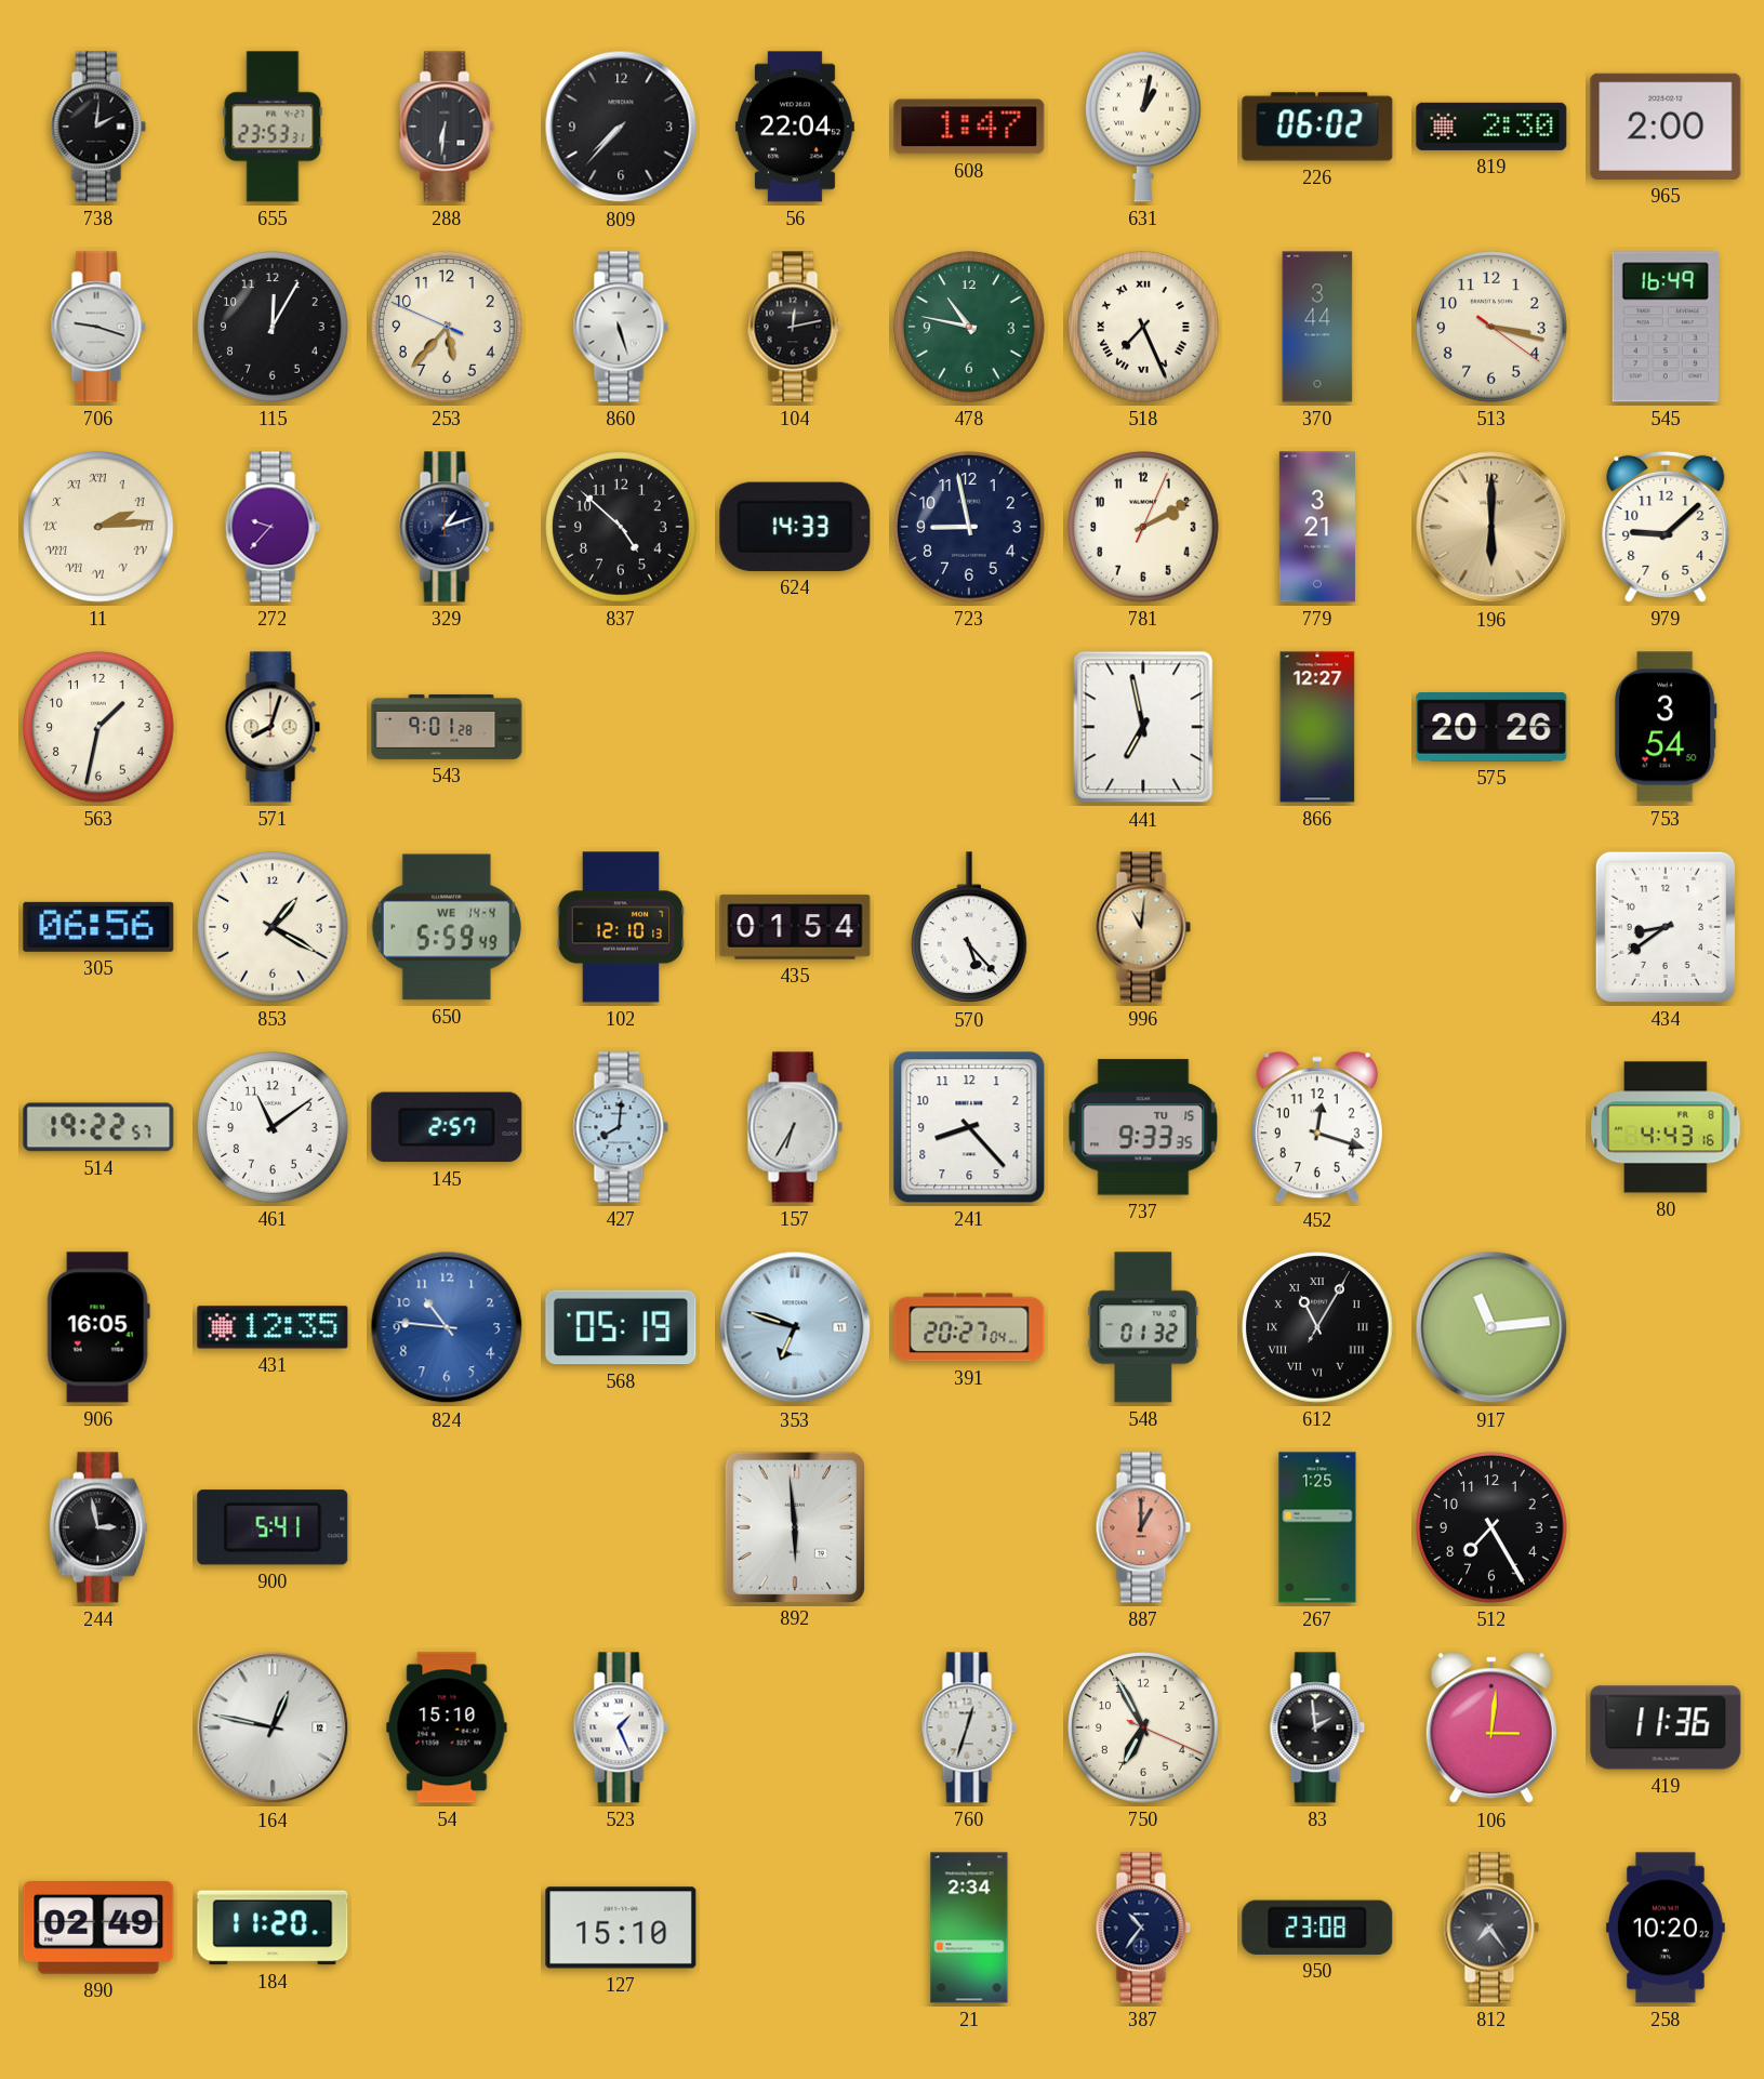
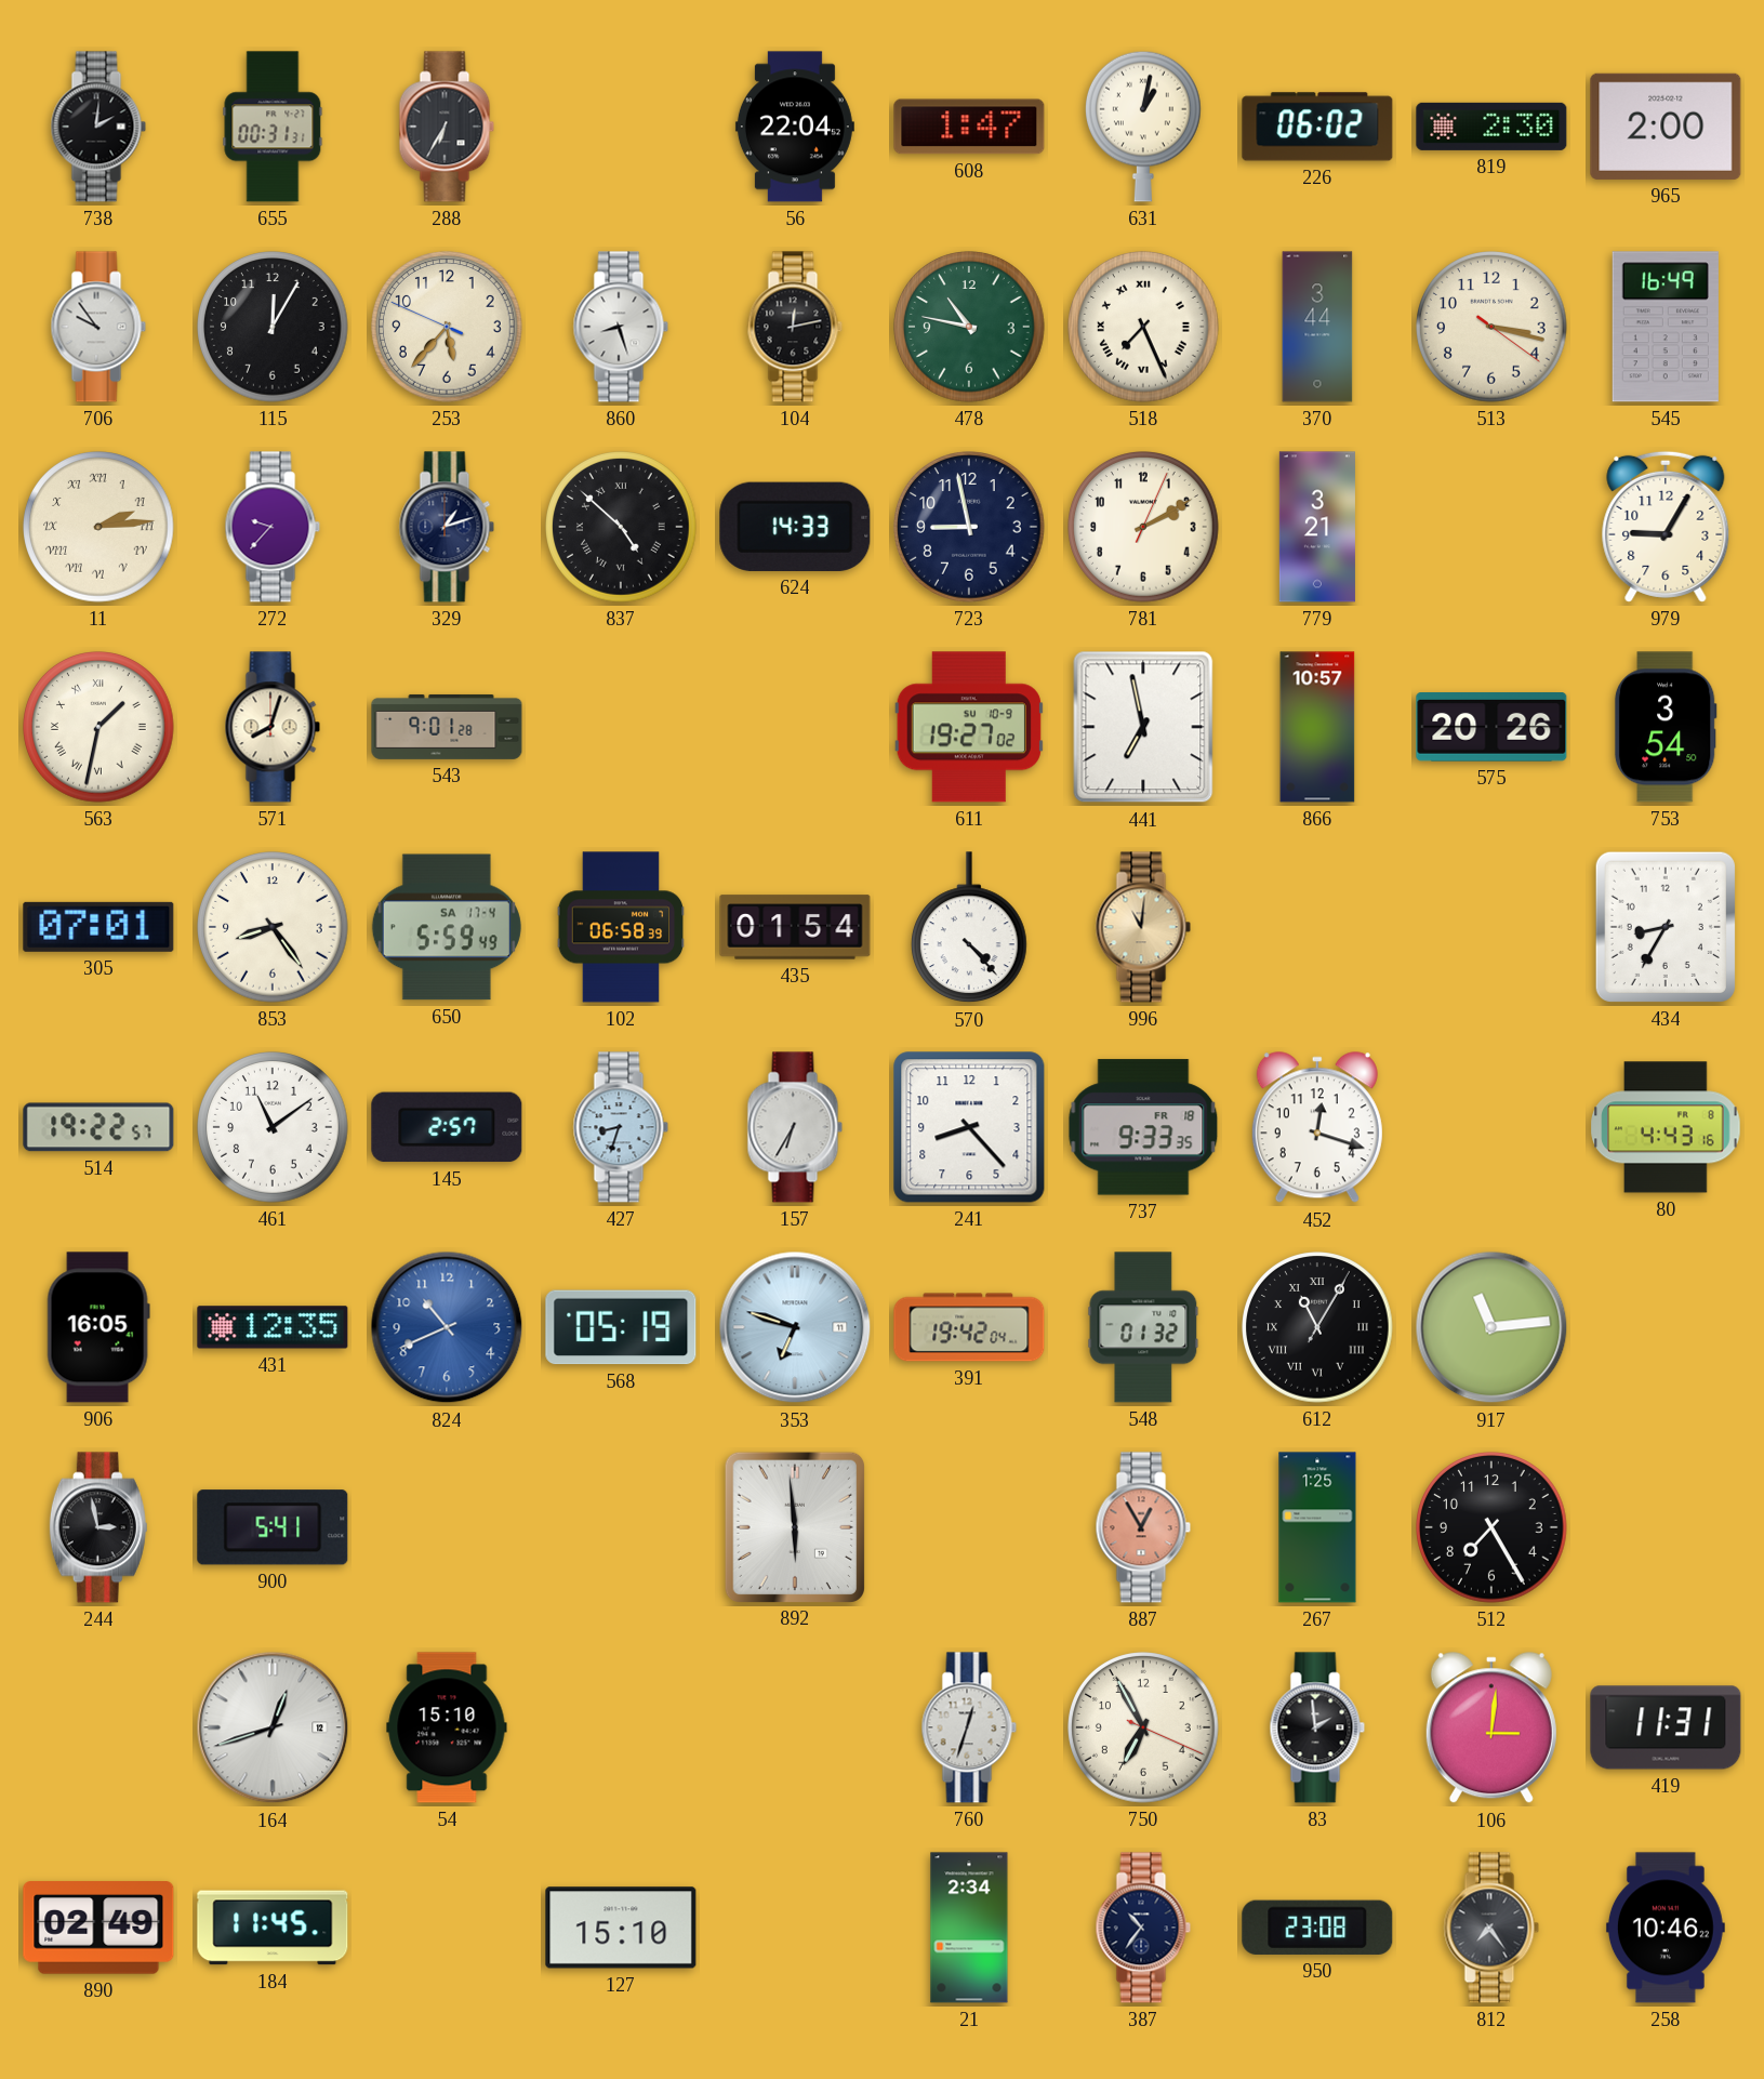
655: 23:53 -> 00:31
288: 6:31 -> 6:35
809: 7:37 -> none
706: 9:18 -> 9:54
860: 5:27 -> 8:27
837 numerals: Arabic -> Roman
196: 6:00 -> none
979: 9:08 -> 9:05
563 numerals: Arabic -> Roman
611: none -> 19:27
866: 12:27 -> 10:57
305: 06:56 -> 07:01
853: 1:20 -> 8:24
650 date: WE 14-4 -> SA 17-4
102: 12:10 -> 06:58
570: 5:23 -> 4:23
434: 8:39 -> 8:35
427: 8:01 -> 8:33
737 date: TU 15 -> FR 18
824: 10:46 -> 10:41
391: 20:27 -> 19:42
887: 1:00 -> 12:55
164: 12:47 -> 12:42
523: 1:26 -> none
419: 11:36 -> 11:31
184: 11:20 -> 11:45
258: 10:20 -> 10:46
